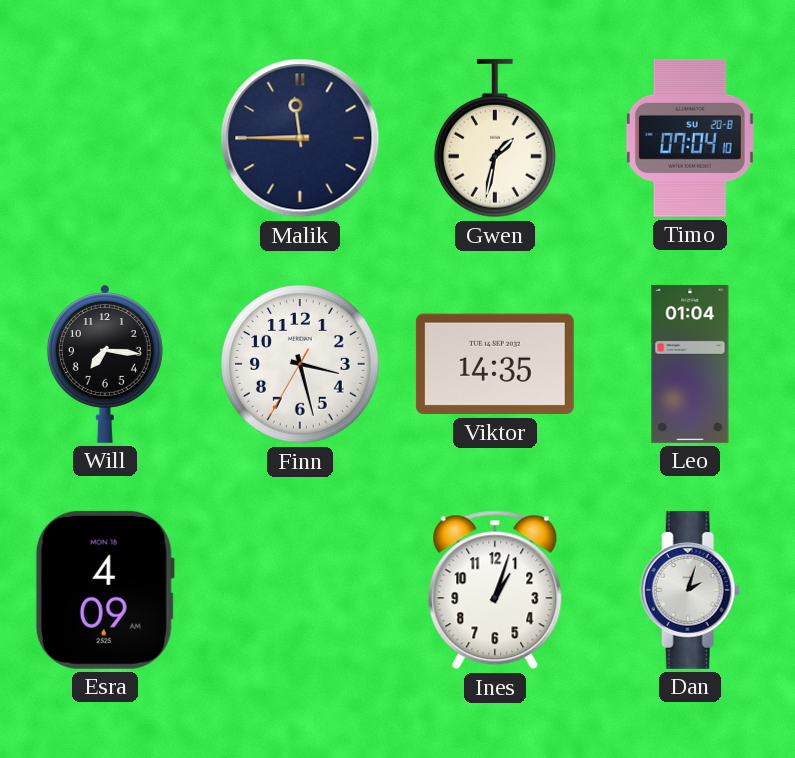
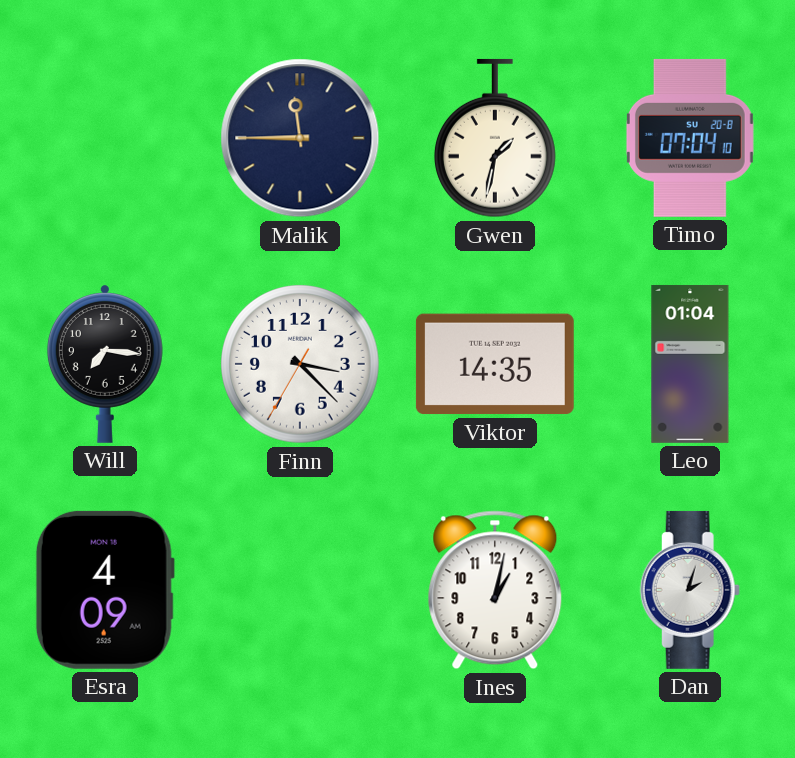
Finn: 3:27 -> 3:22
Ines: 1:03 -> 1:02
